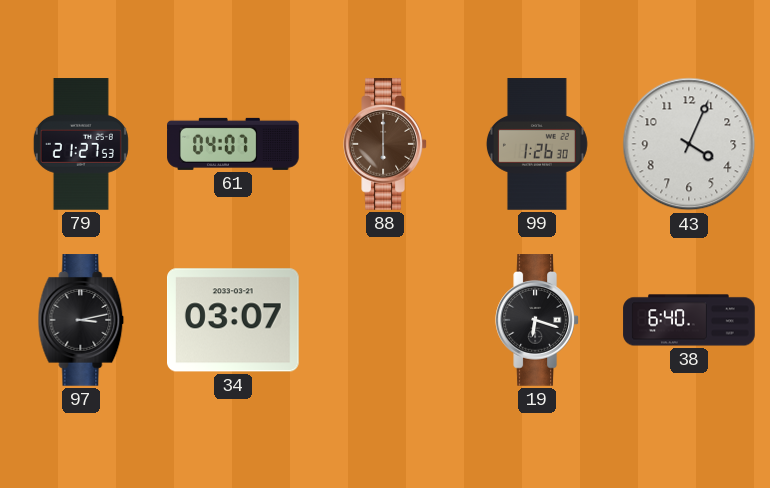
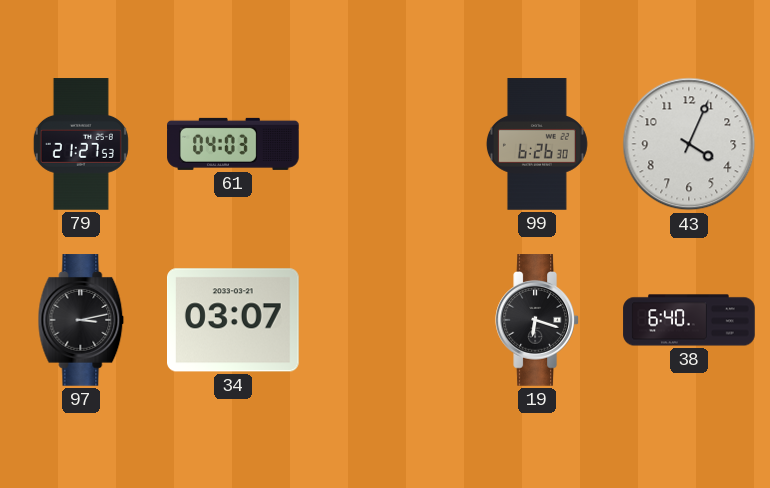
61: 04:07 -> 04:03
88: 6:00 -> none
99: 1:26 -> 6:26
